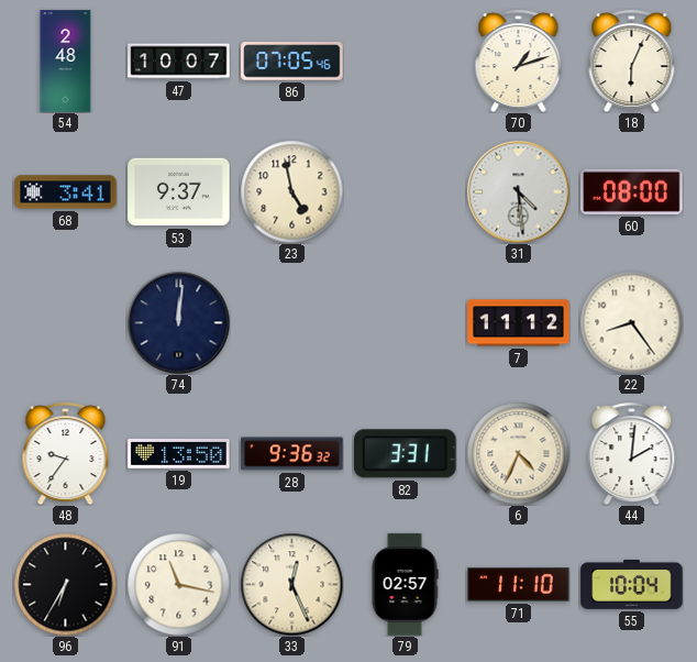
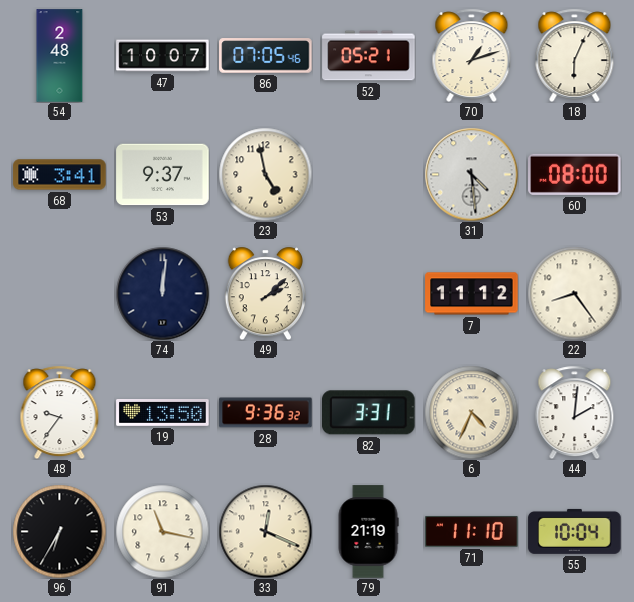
52: none -> 05:21
49: none -> 2:08
33: 12:26 -> 12:19
79: 02:57 -> 21:19
